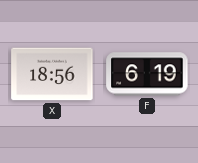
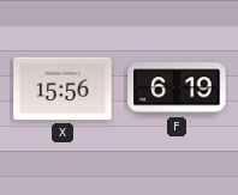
X: 18:56 -> 15:56
